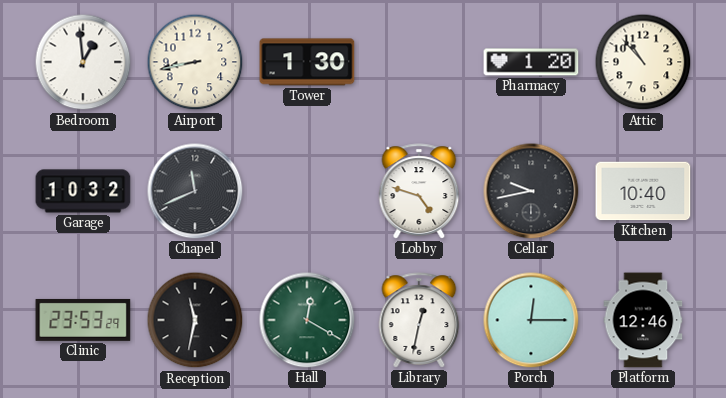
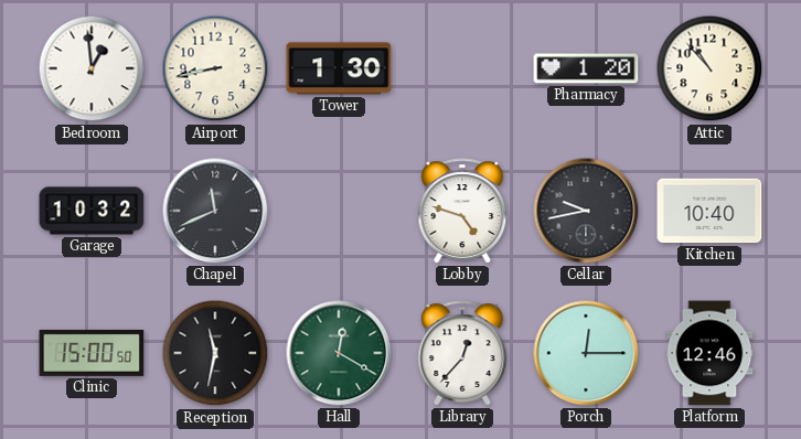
Clinic: 23:53 -> 15:00
Library: 12:32 -> 12:37
